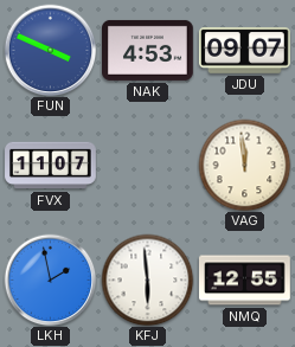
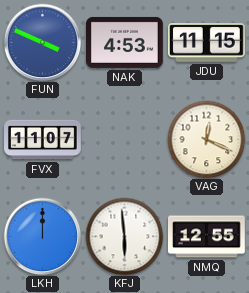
JDU: 09:07 -> 11:15
VAG: 11:59 -> 12:19
LKH: 1:58 -> 12:00
